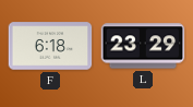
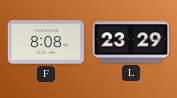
F: 6:18 -> 8:08
